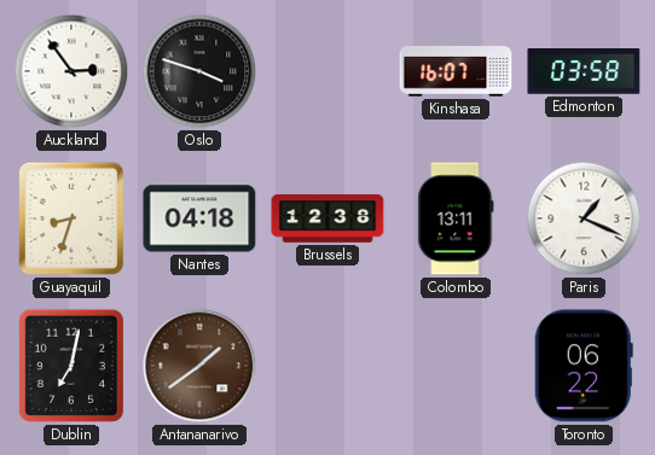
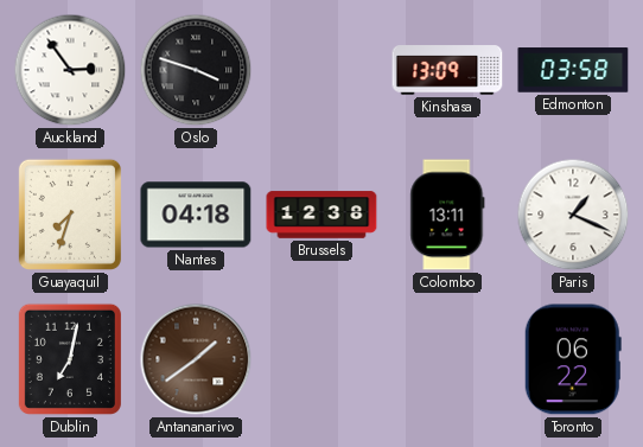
Kinshasa: 16:07 -> 13:09
Guayaquil: 8:33 -> 7:33
